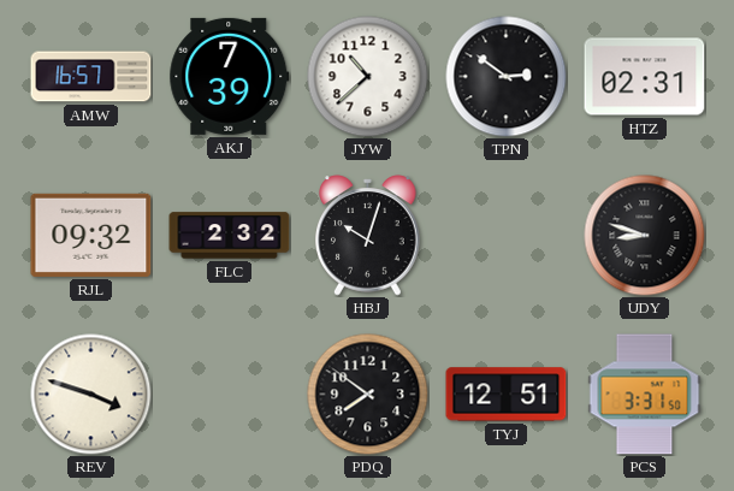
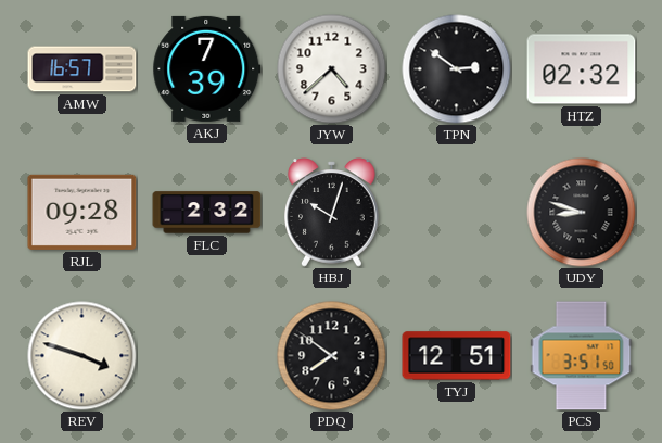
JYW: 10:38 -> 4:38
HTZ: 02:31 -> 02:32
RJL: 09:32 -> 09:28
PCS: 3:31 -> 3:51
